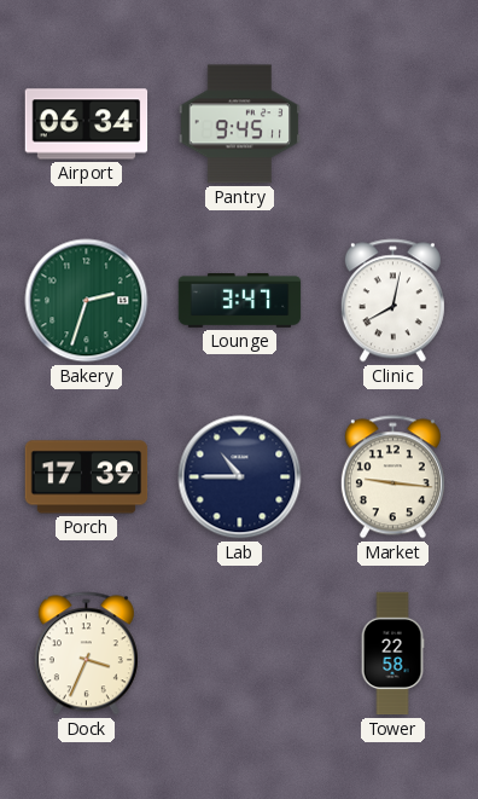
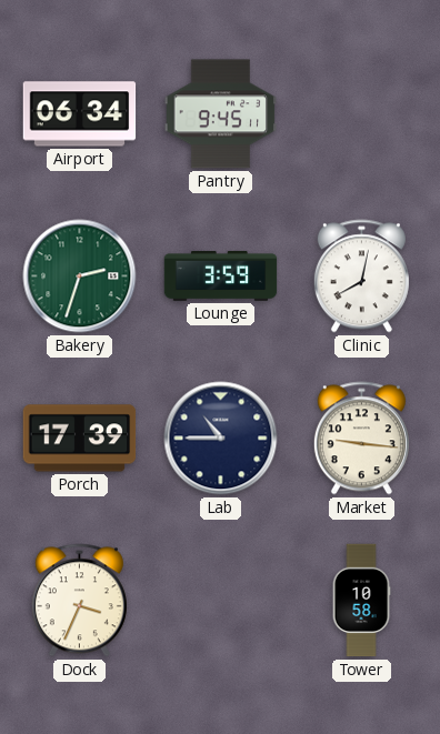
Lounge: 3:47 -> 3:59
Tower: 22:58 -> 10:58
